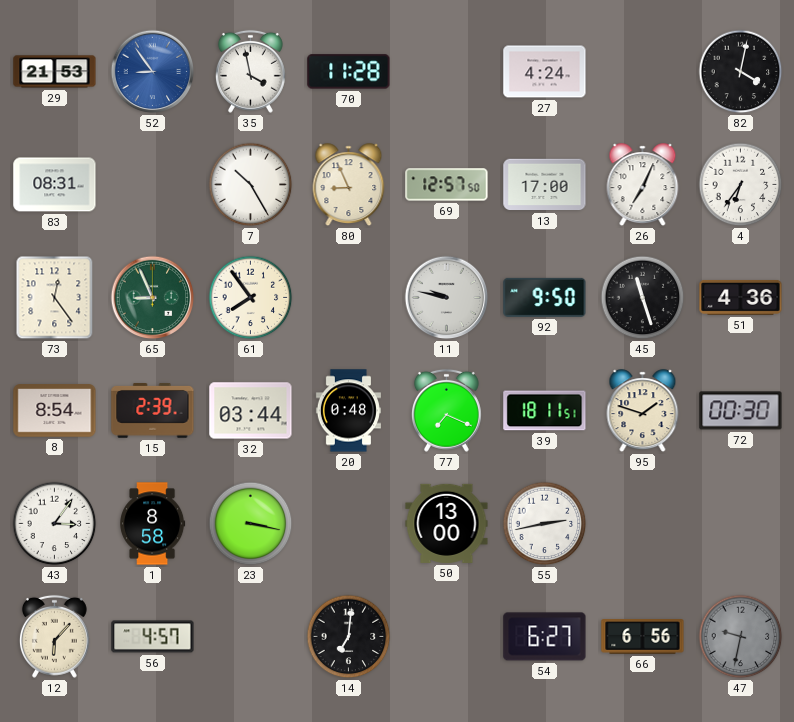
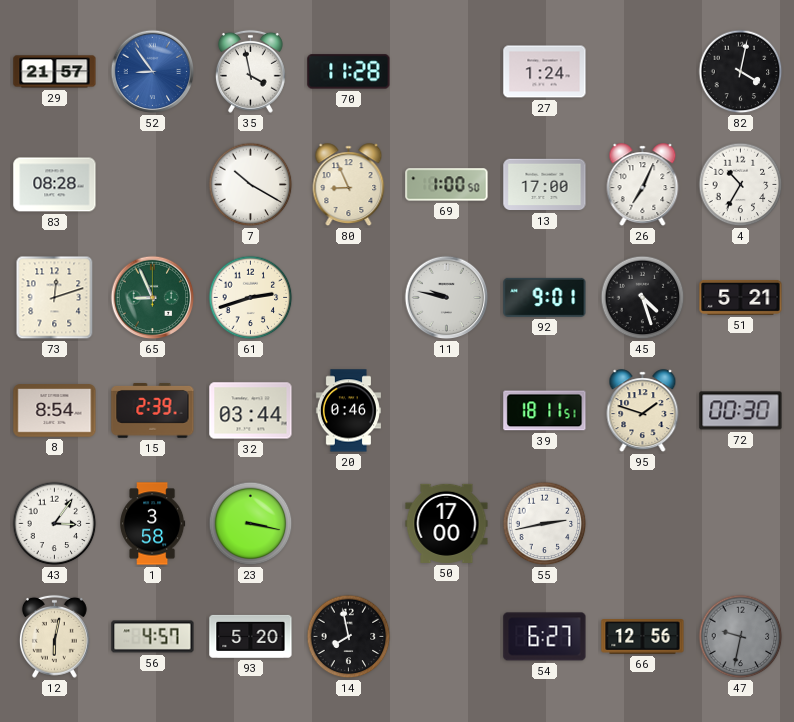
29: 21:53 -> 21:57
27: 4:24 -> 1:24
83: 08:31 -> 08:28
7: 10:25 -> 10:20
69: 12:57 -> 1:00
4: 6:36 -> 10:35
73: 12:24 -> 12:12
61: 7:54 -> 2:42
92: 9:50 -> 9:01
45: 11:27 -> 4:27
51: 4:36 -> 5:21
20: 0:48 -> 0:46
77: 7:19 -> none
1: 8:58 -> 3:58
50: 13:00 -> 17:00
12: 6:07 -> 6:02
93: none -> 5:20
14: 7:01 -> 7:58
66: 6:56 -> 12:56
